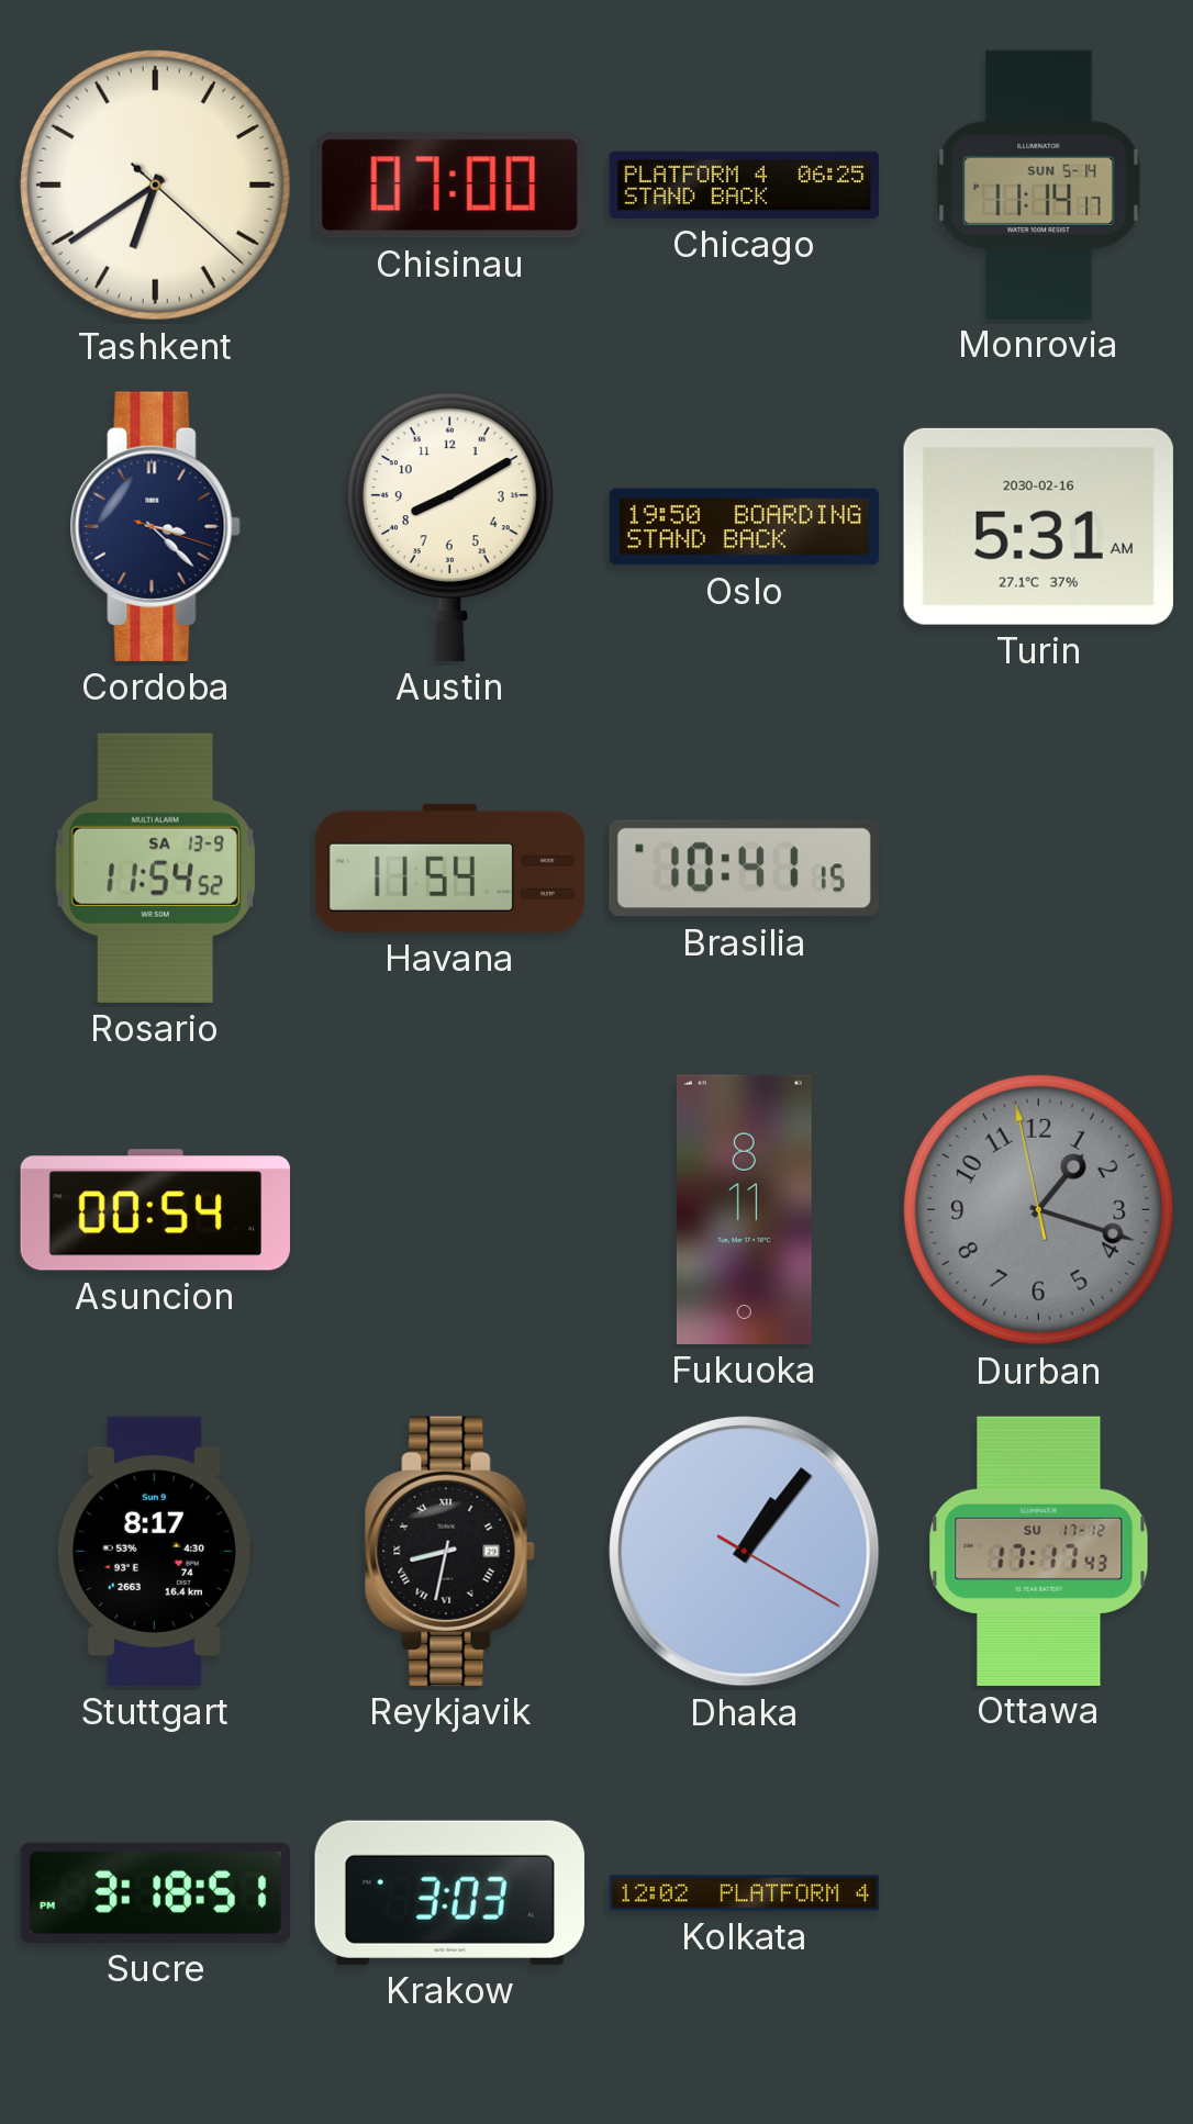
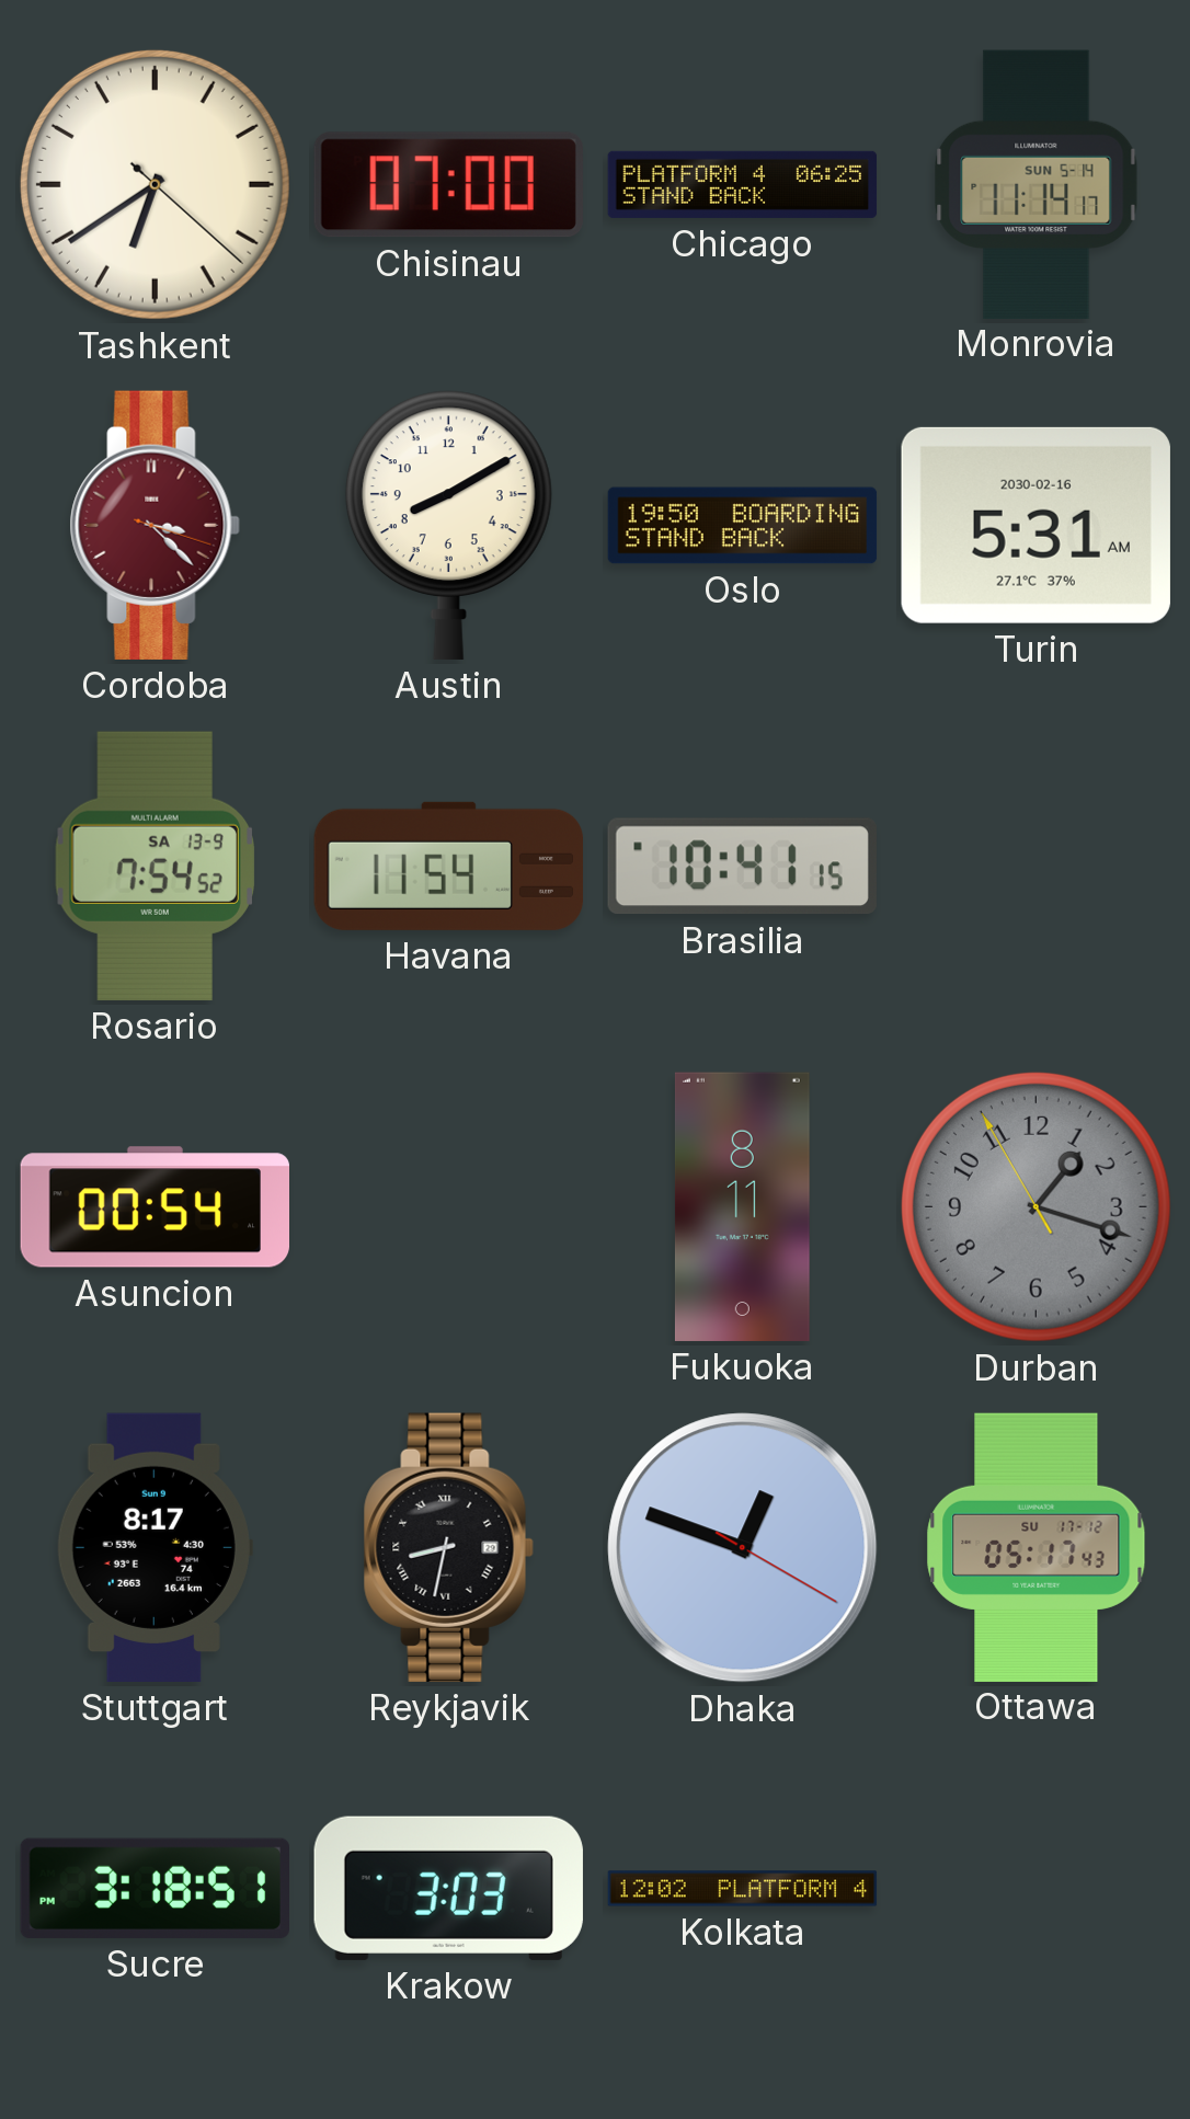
Cordoba dial: navy -> burgundy
Rosario: 11:54 -> 7:54
Durban: 1:17:58 -> 1:17:55
Dhaka: 1:06 -> 12:48
Ottawa: 17:17 -> 05:17
